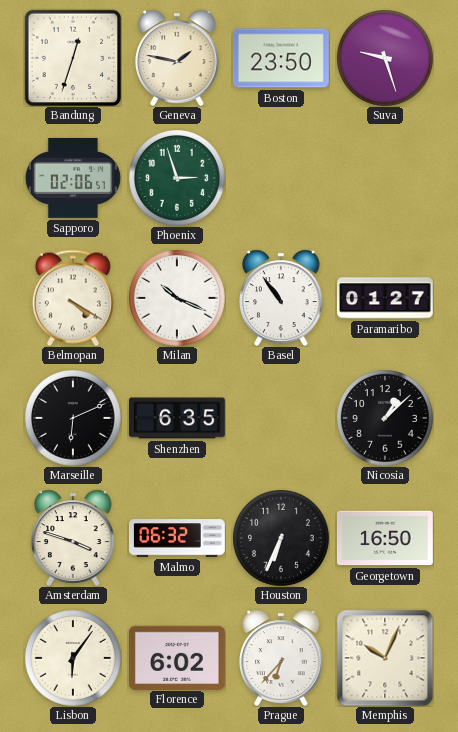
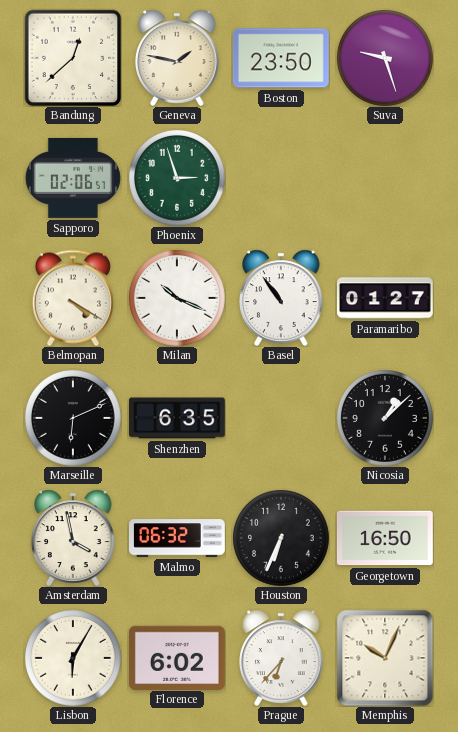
Bandung: 12:33 -> 12:38
Amsterdam: 3:48 -> 3:58
Lisbon: 6:06 -> 6:05
